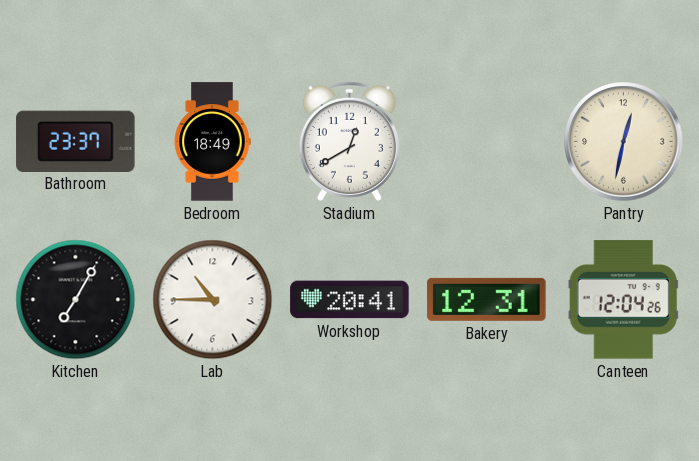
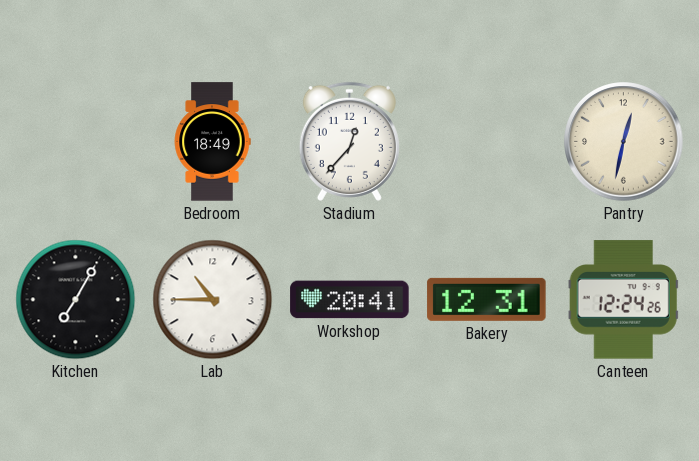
Bathroom: 23:37 -> none
Stadium: 12:40 -> 12:37
Canteen: 12:04 -> 12:24
